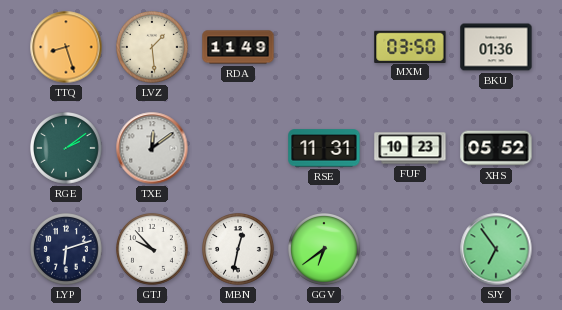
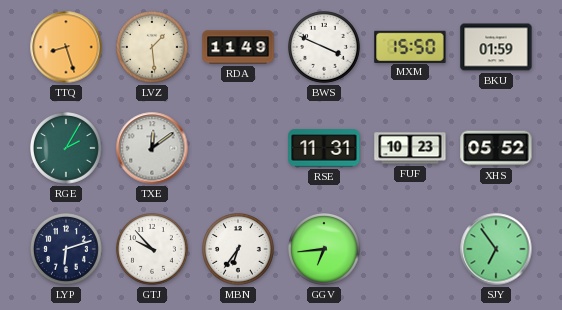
BWS: none -> 3:49
MXM: 03:50 -> 15:50
BKU: 01:36 -> 01:59
RGE: 2:09 -> 2:05
MBN: 12:32 -> 6:36
GGV: 6:39 -> 6:44
